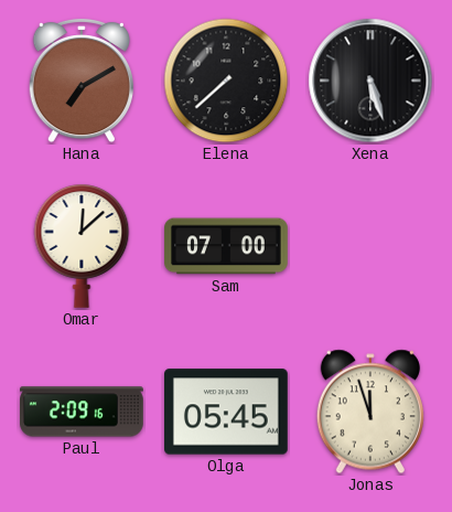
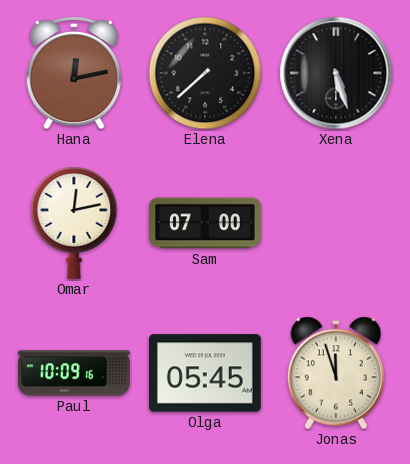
Hana: 7:10 -> 12:13
Omar: 12:08 -> 12:13
Paul: 2:09 -> 10:09
